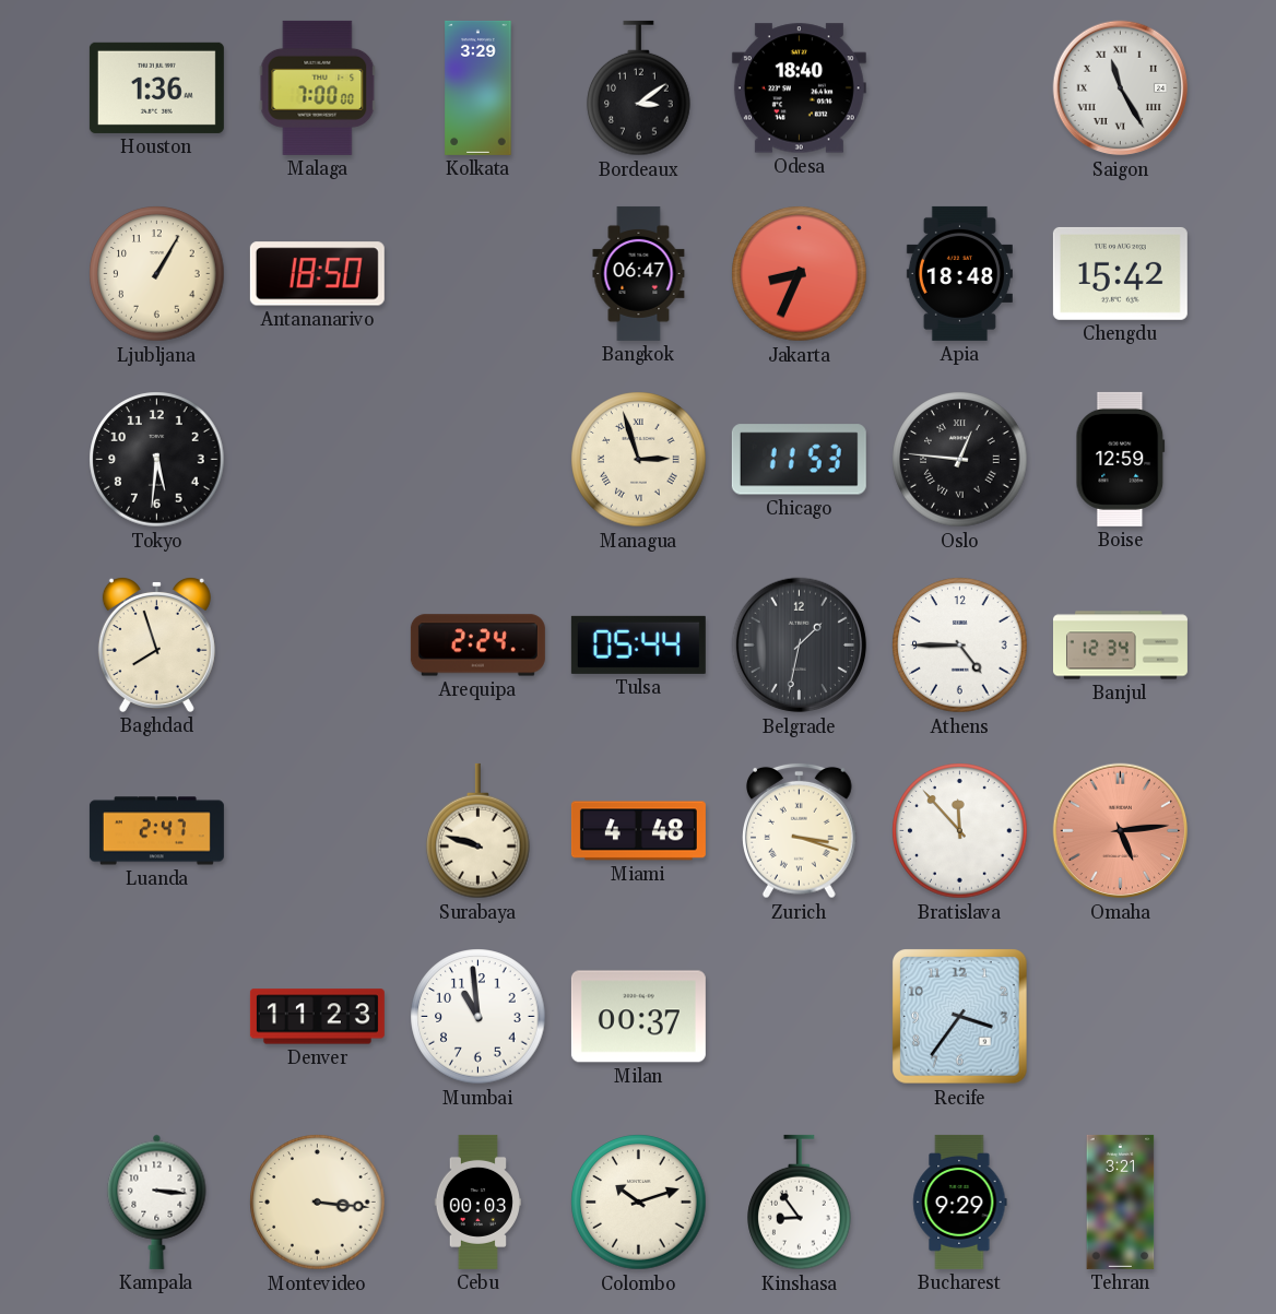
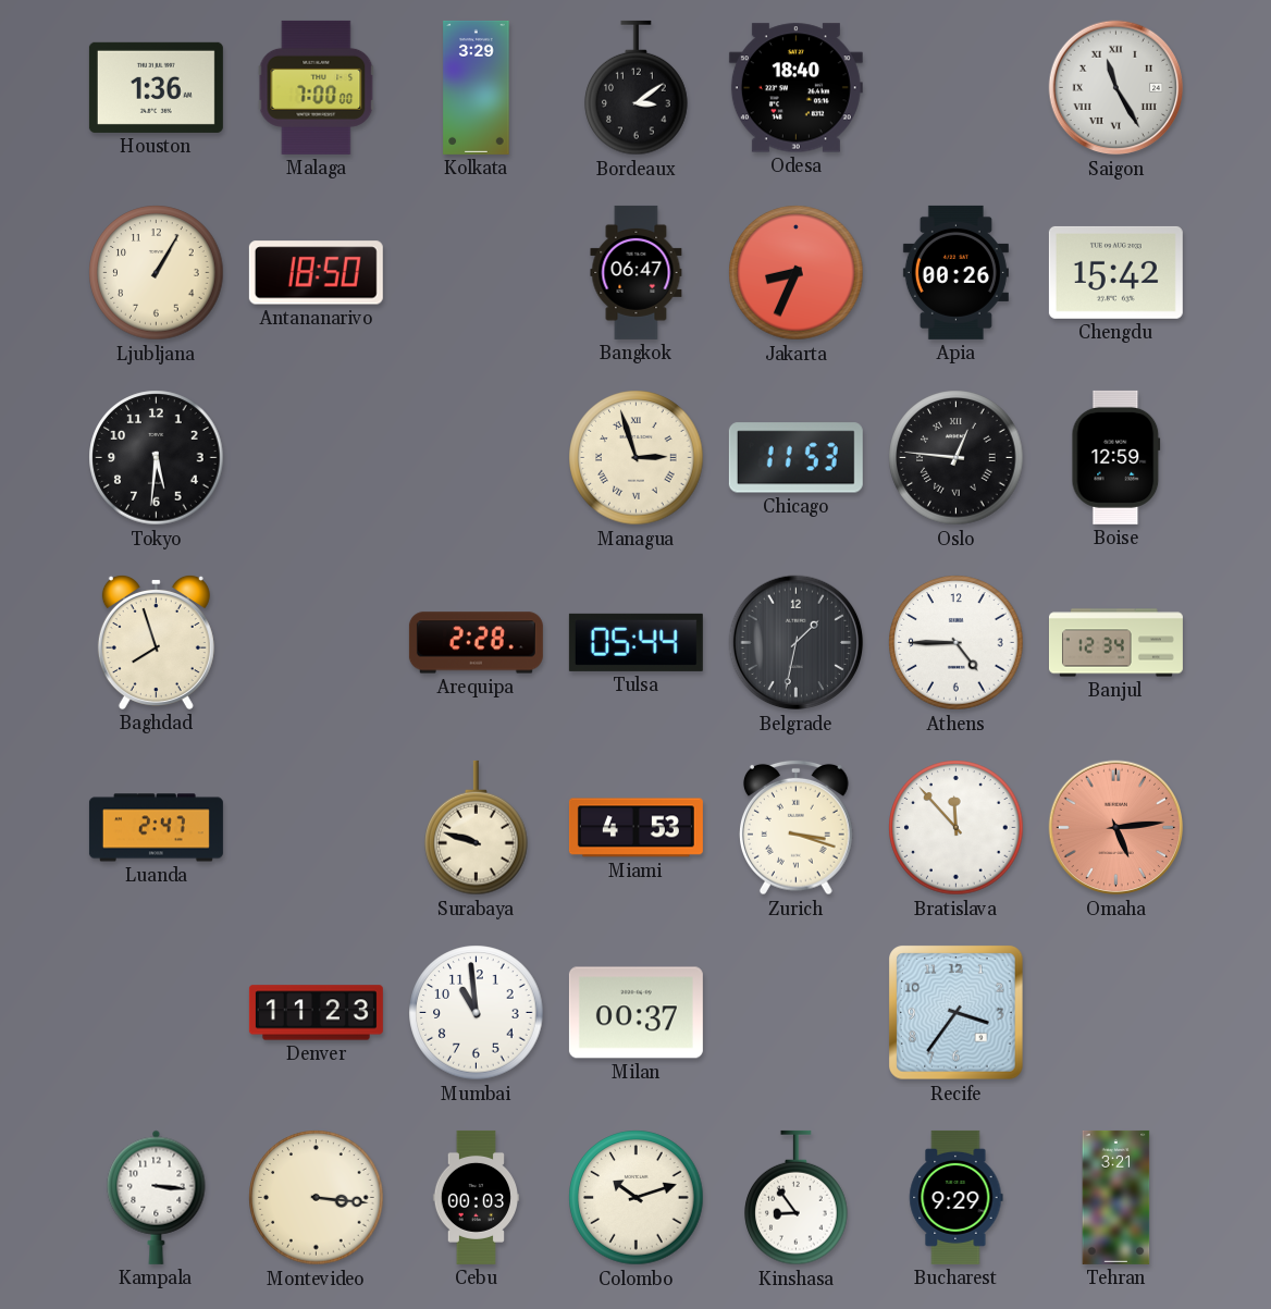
Apia: 18:48 -> 00:26
Arequipa: 2:24 -> 2:28
Miami: 4:48 -> 4:53
